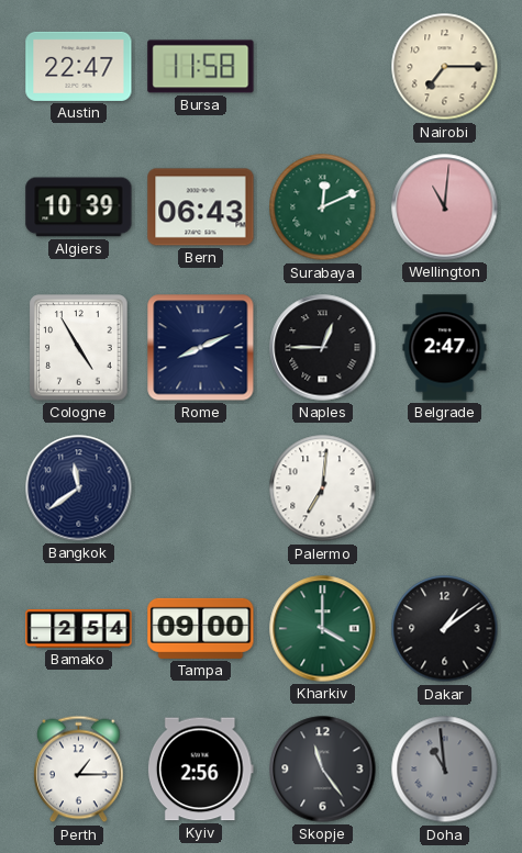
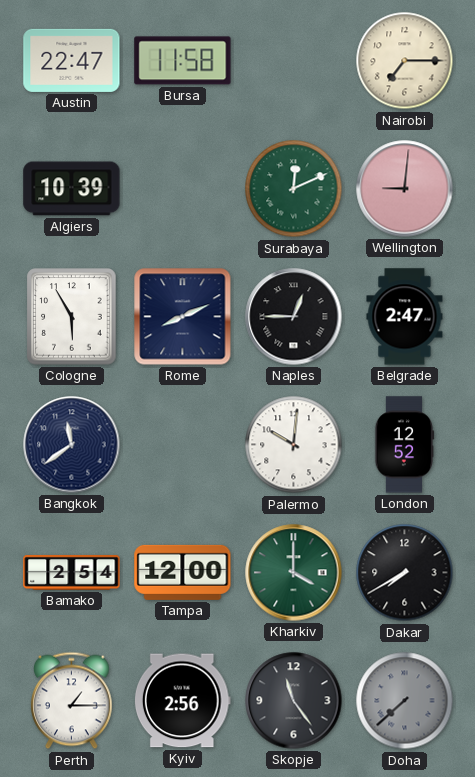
Bern: 06:43 -> none
Wellington: 11:01 -> 9:01
Cologne: 4:55 -> 5:55
Palermo: 7:01 -> 10:01
London: none -> 12:52
Tampa: 09:00 -> 12:00
Dakar: 1:09 -> 7:40
Doha: 10:59 -> 7:38
